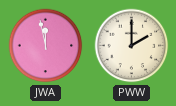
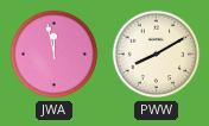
PWW: 2:00 -> 8:10
